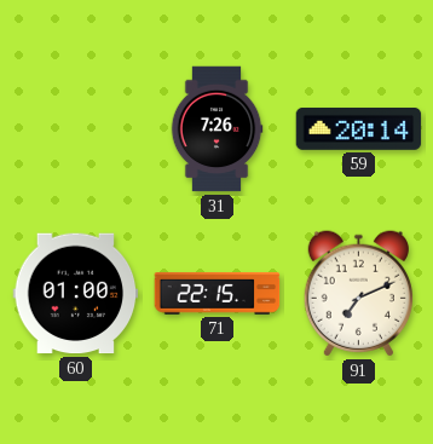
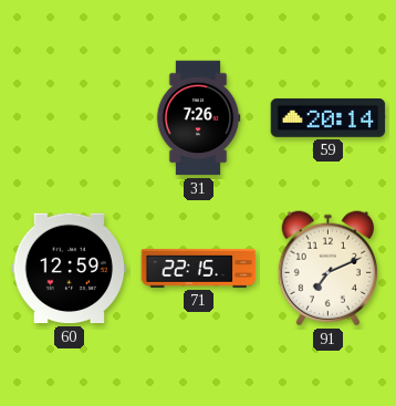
60: 01:00 -> 12:59
